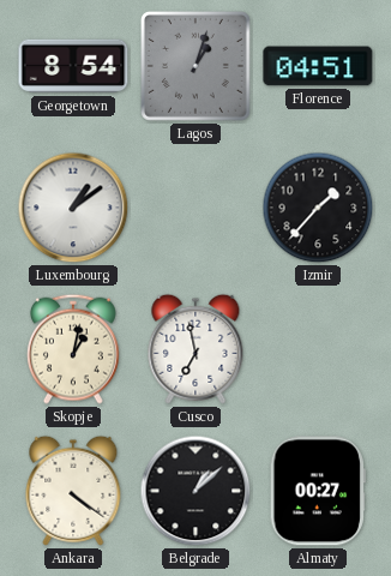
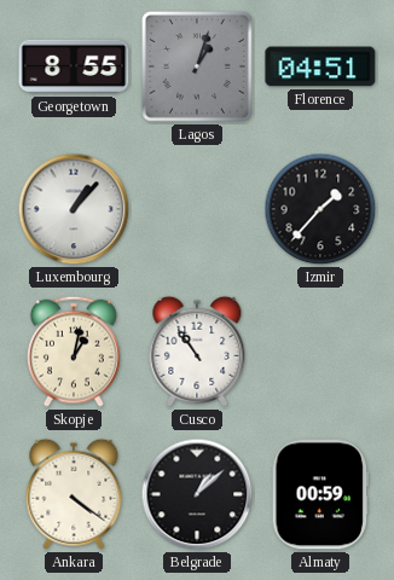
Georgetown: 8:54 -> 8:55
Luxembourg: 1:09 -> 1:07
Cusco: 6:58 -> 10:54
Almaty: 00:27 -> 00:59
